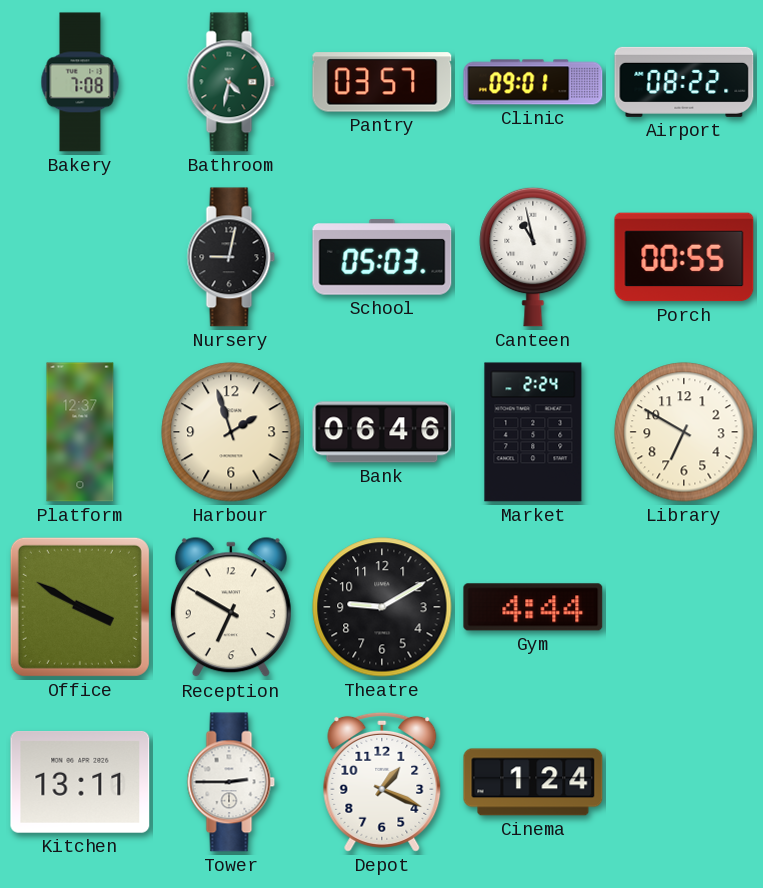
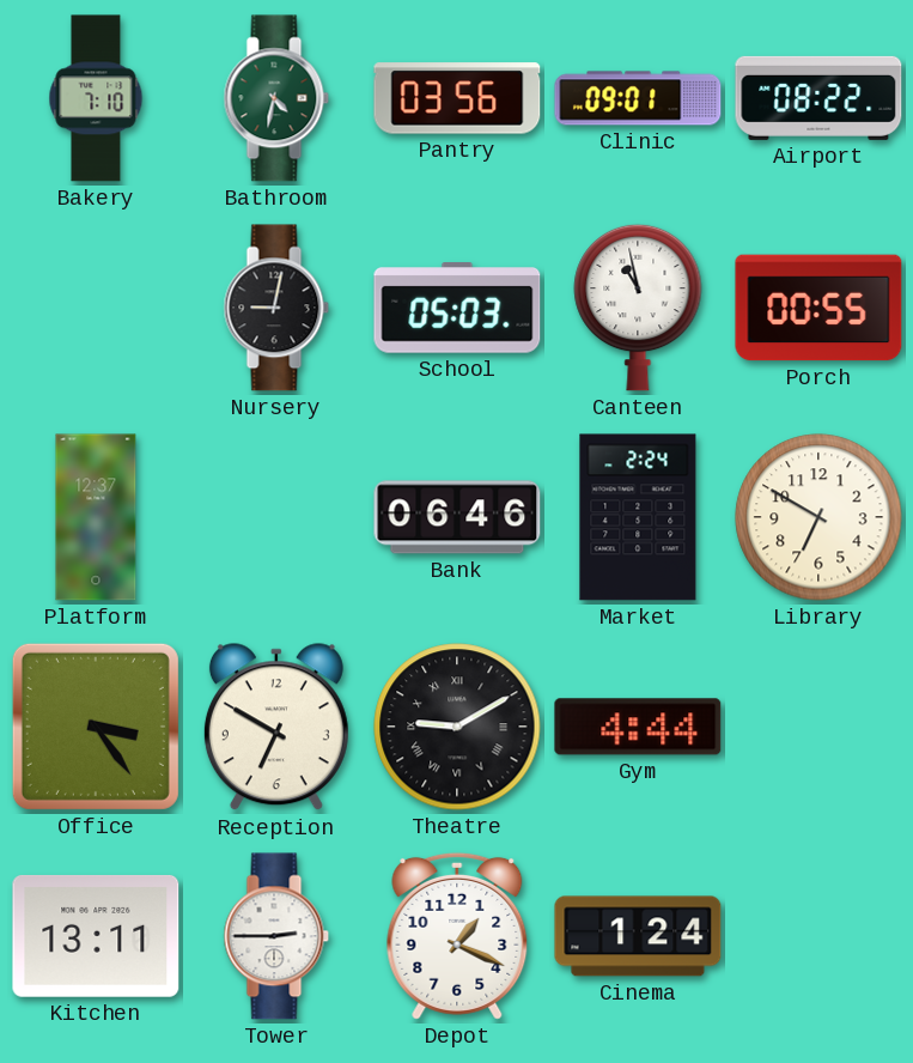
Bakery: 7:08 -> 7:10
Pantry: 03:57 -> 03:56
Harbour: 1:57 -> none
Office: 3:50 -> 3:24
Theatre numerals: Arabic -> Roman
